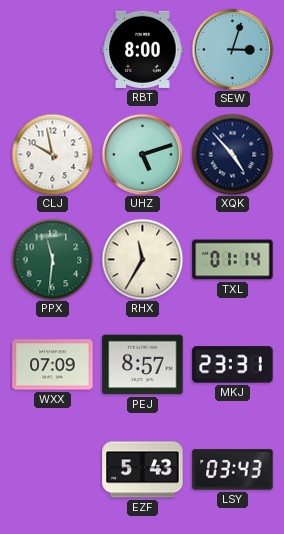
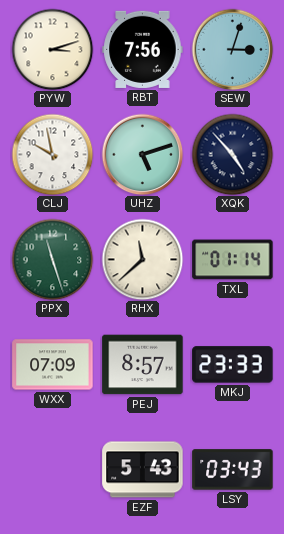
PYW: none -> 3:12
RBT: 8:00 -> 7:56
PPX: 11:31 -> 11:27
RHX: 11:35 -> 11:38
MKJ: 23:31 -> 23:33
